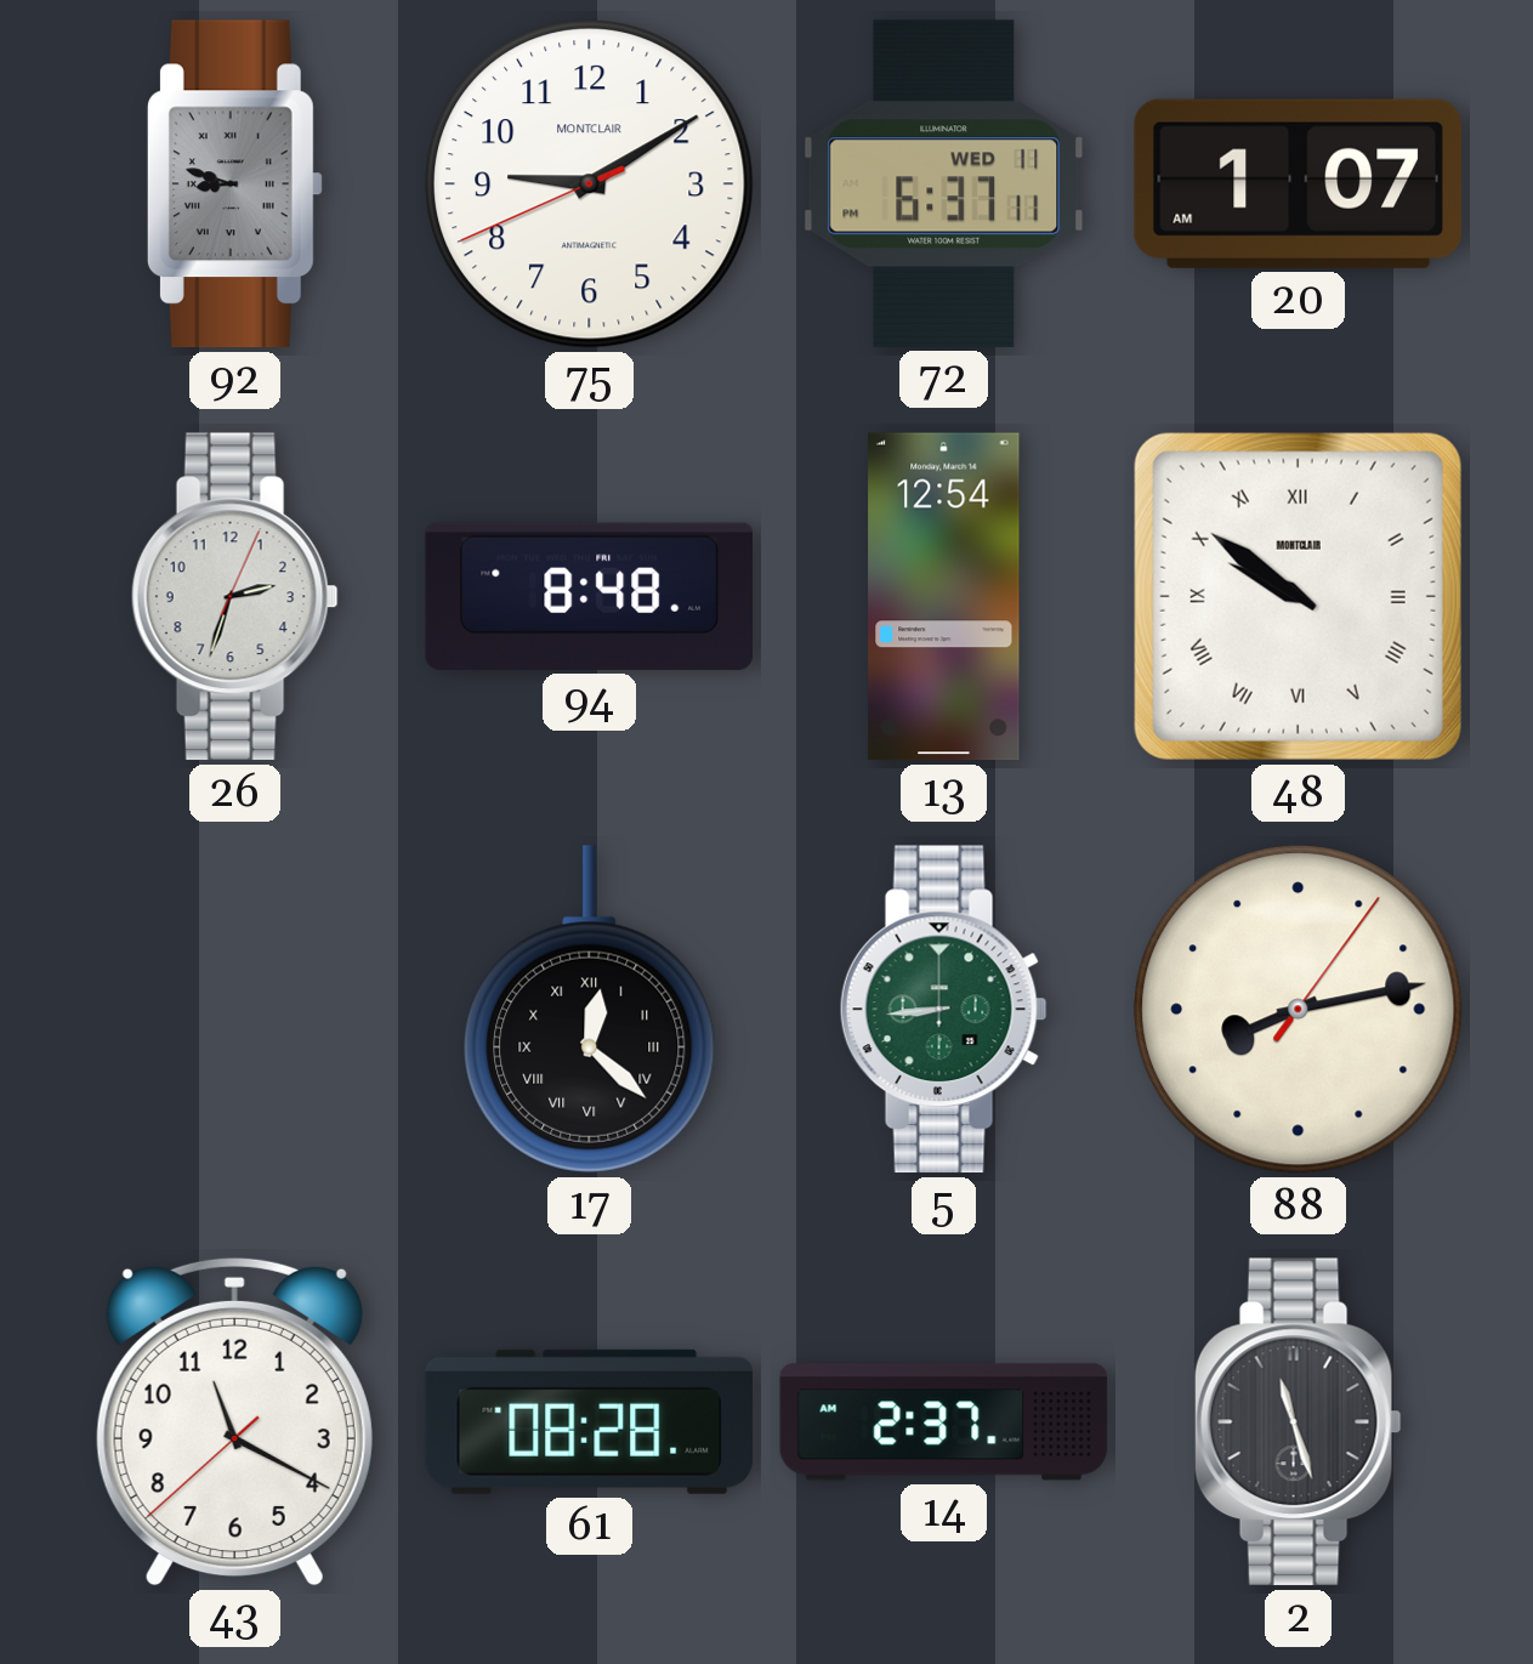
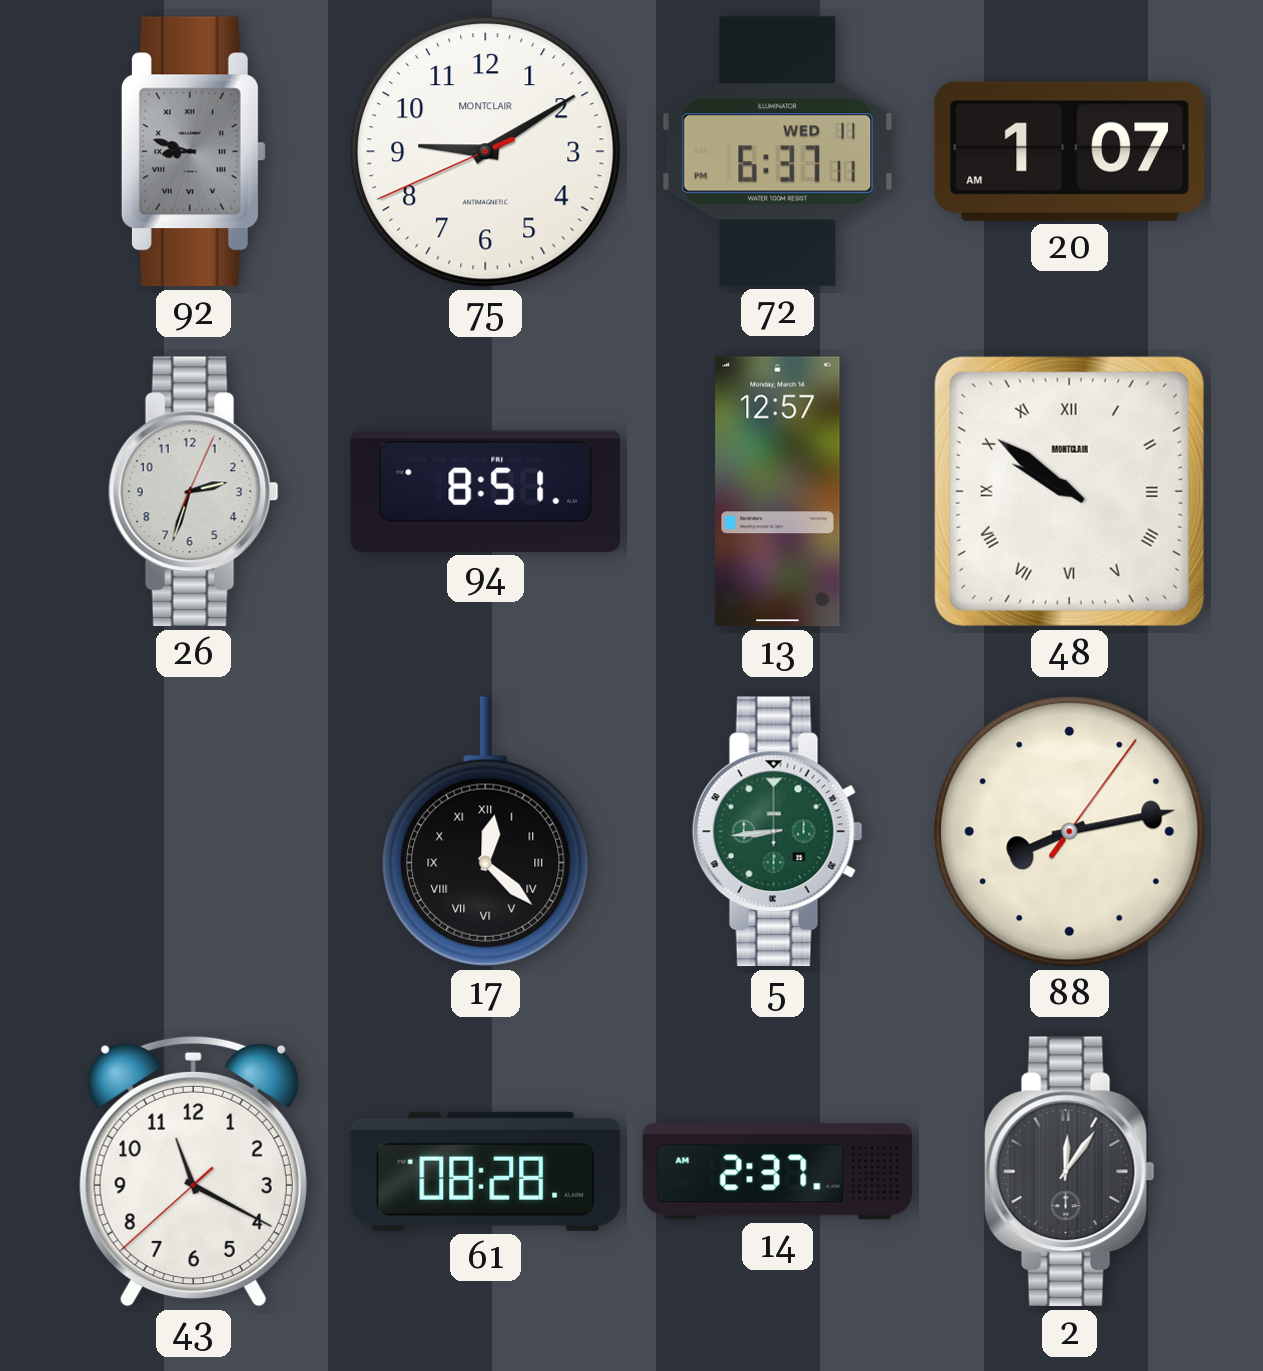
94: 8:48 -> 8:51
13: 12:54 -> 12:57
2: 11:27 -> 12:06
